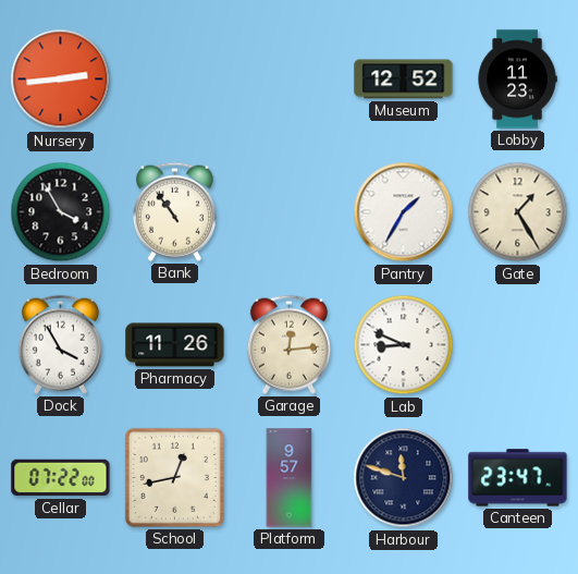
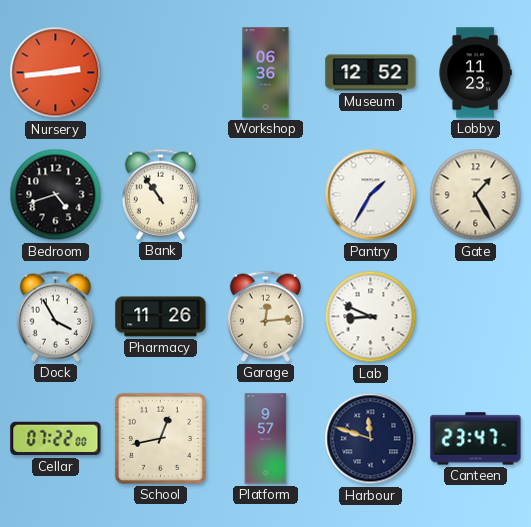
Workshop: none -> 06:36
Bedroom: 3:55 -> 4:42
